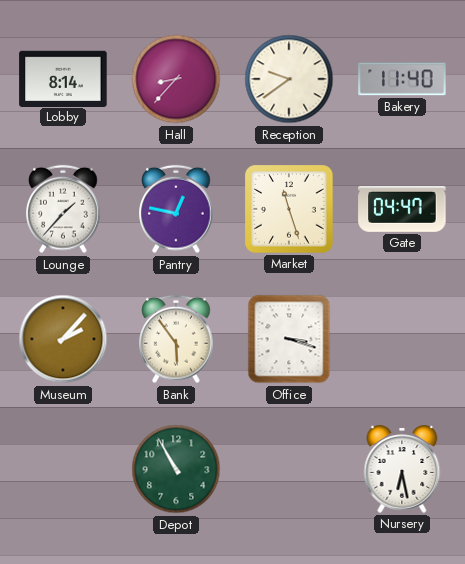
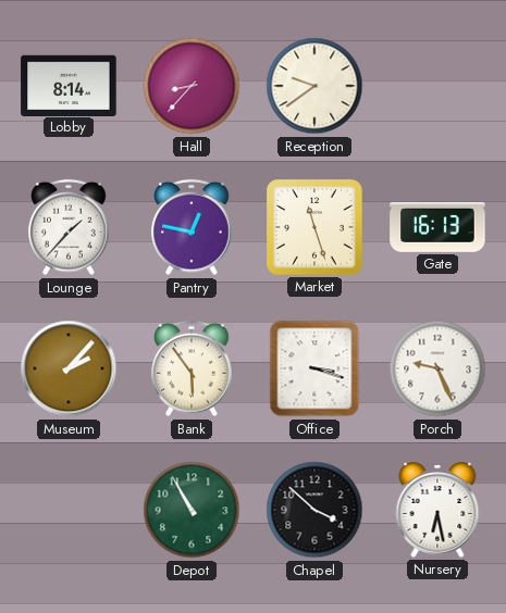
Bakery: 11:40 -> none
Gate: 04:47 -> 16:13
Porch: none -> 9:26
Chapel: none -> 3:52
